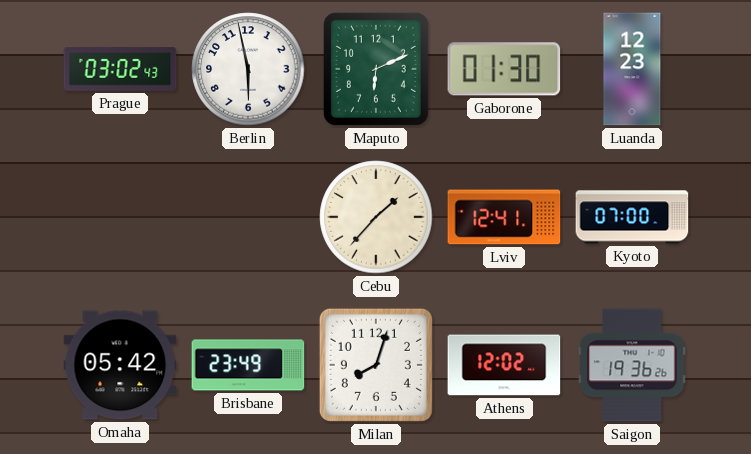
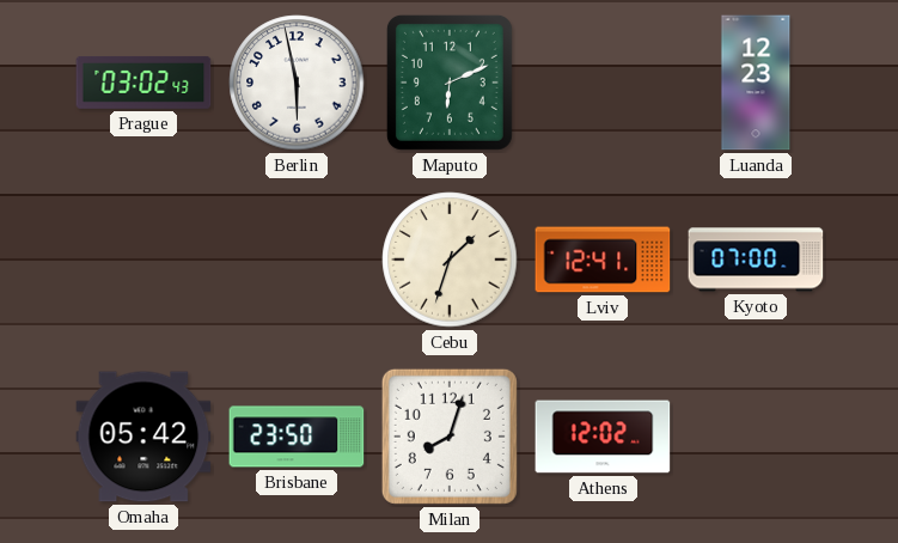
Gaborone: 01:30 -> none
Cebu: 1:37 -> 1:33
Brisbane: 23:49 -> 23:50
Saigon: 19:36 -> none
